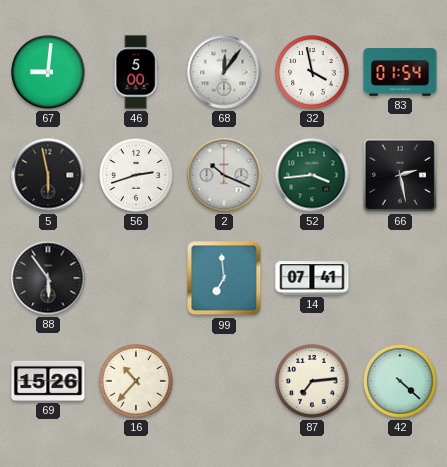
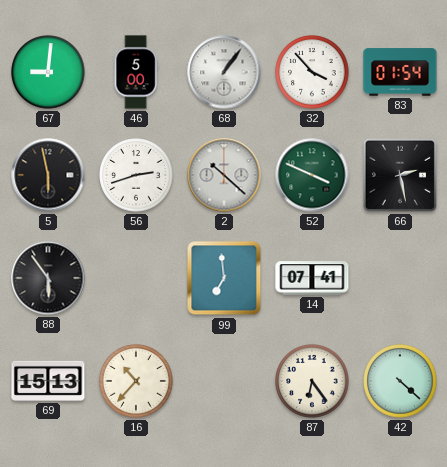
68: 12:06 -> 1:06
32: 3:58 -> 3:53
2: 10:19 -> 10:22
52: 3:44 -> 3:49
69: 15:26 -> 15:13
87: 7:14 -> 6:24
